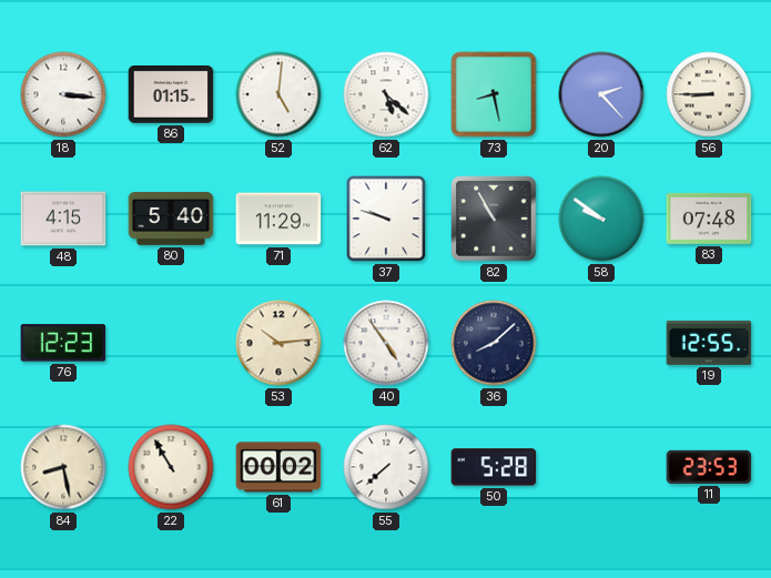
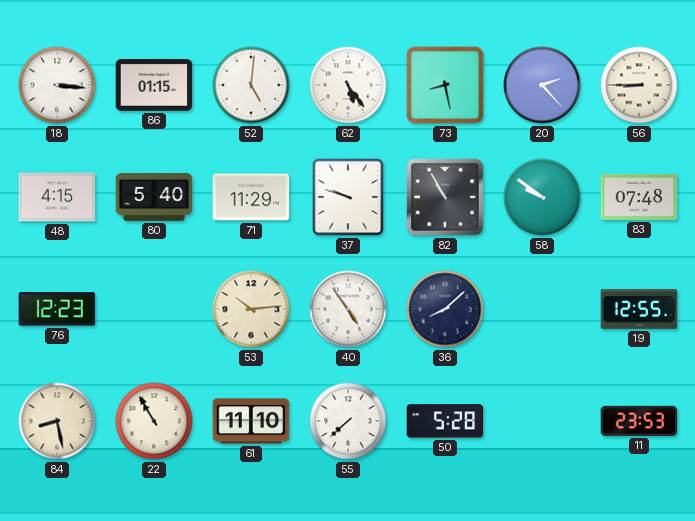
62: 5:22 -> 5:24
61: 00:02 -> 11:10
